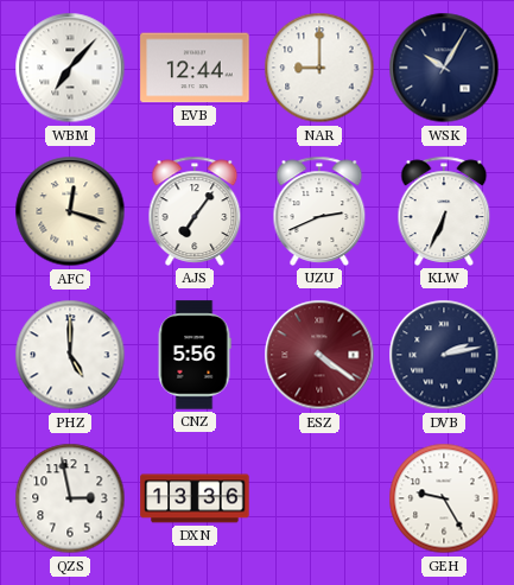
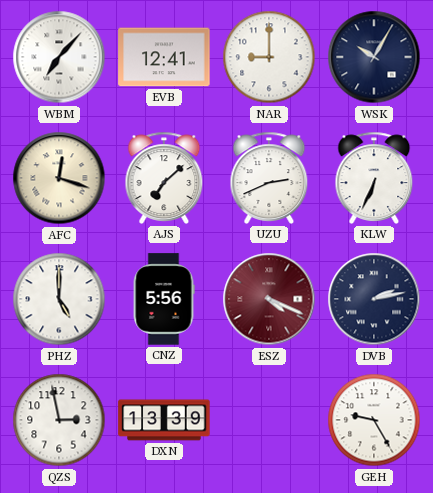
EVB: 12:44 -> 12:41
AJS: 7:06 -> 7:08
ESZ: 4:21 -> 4:19
DXN: 13:36 -> 13:39
